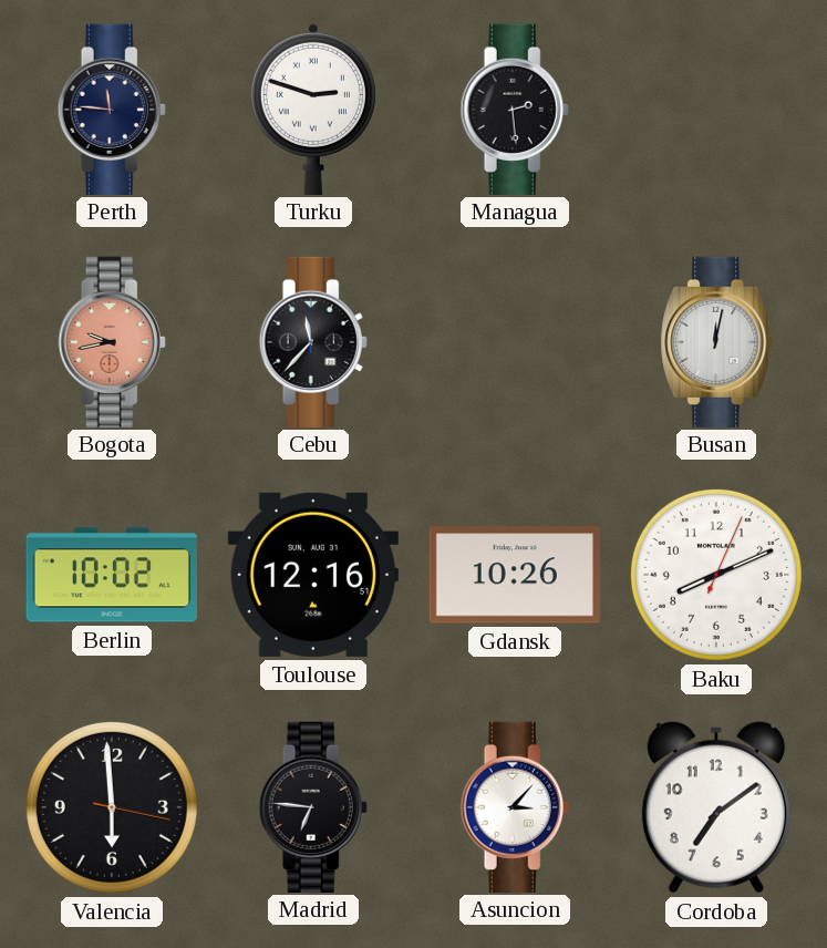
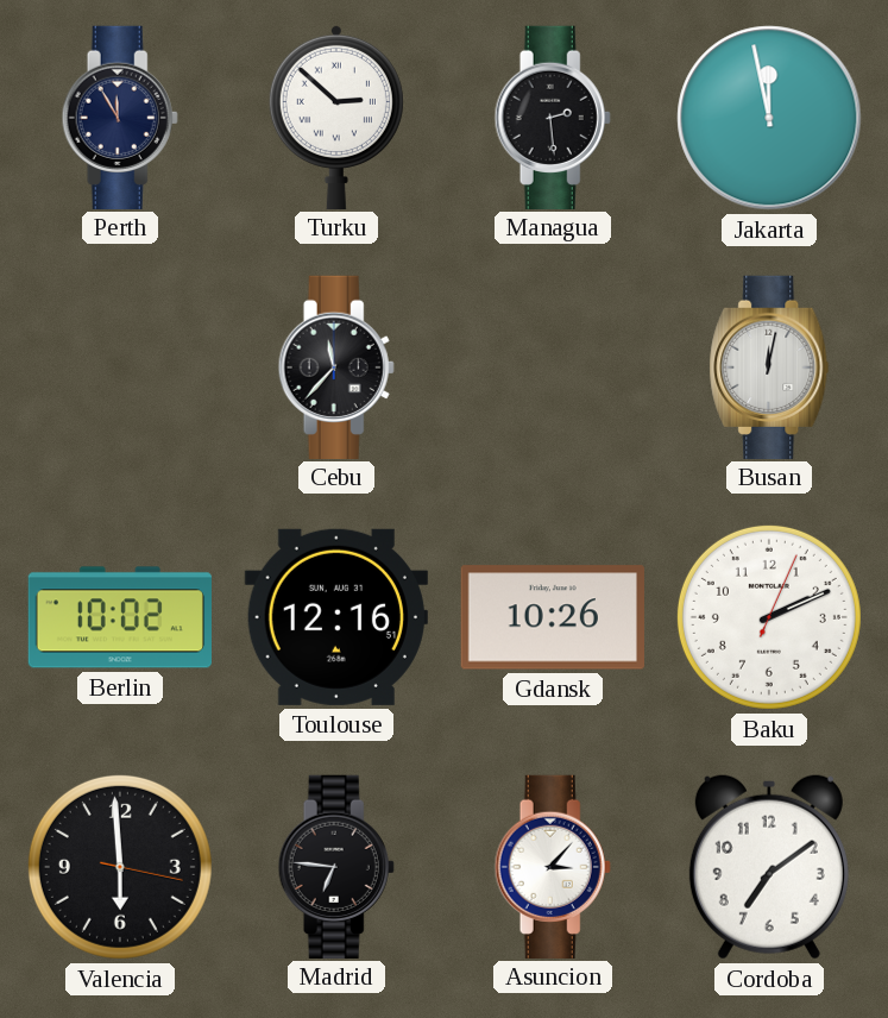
Perth: 11:46 -> 11:55
Turku: 2:48 -> 2:52
Jakarta: none -> 11:58
Bogota: 9:43 -> none
Baku: 8:11 -> 2:11
